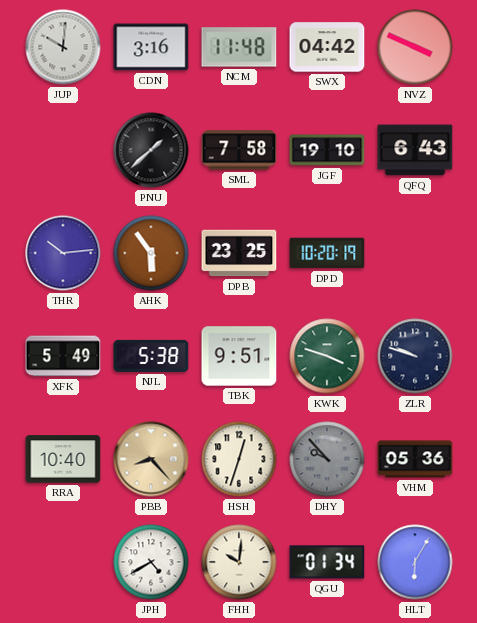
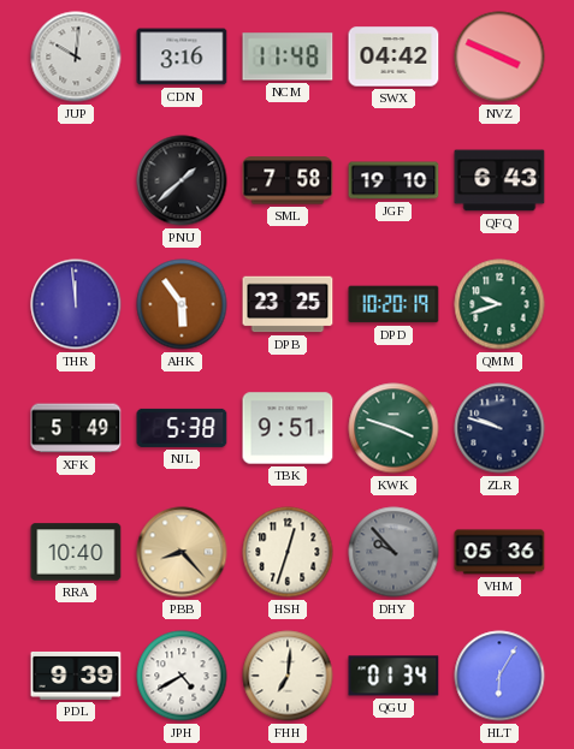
THR: 10:14 -> 11:59
QMM: none -> 9:42
PDL: none -> 9:39
FHH: 10:01 -> 7:01
